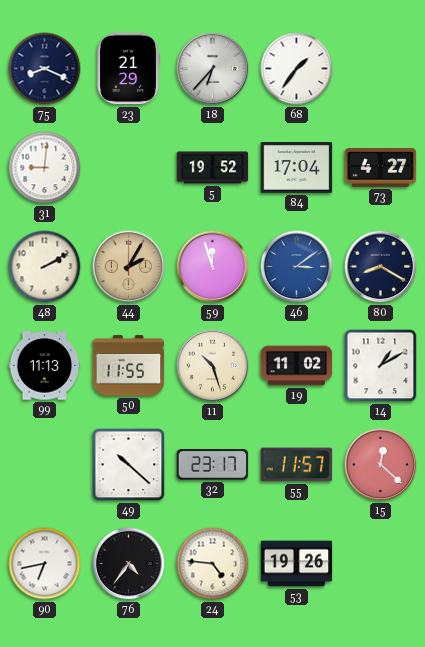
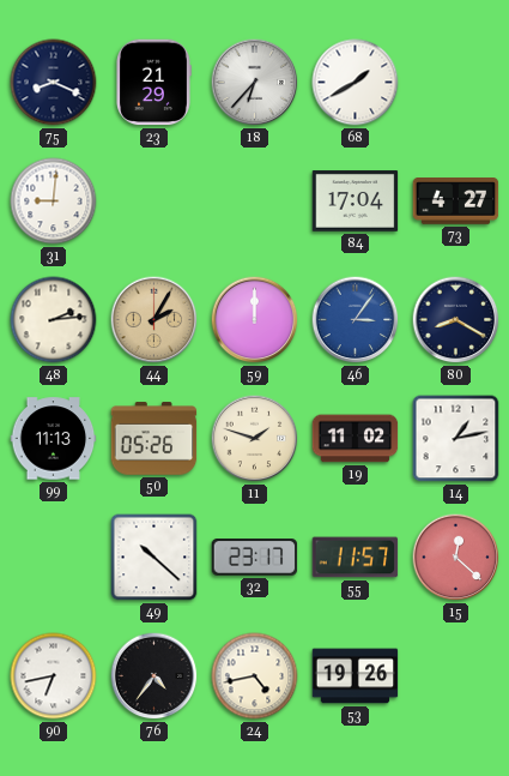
68: 1:36 -> 1:40
5: 19:52 -> none
48: 2:10 -> 2:14
59: 11:57 -> 12:00
46: 3:09 -> 3:06
50: 11:55 -> 05:26
11: 10:27 -> 1:48
14: 1:10 -> 1:13
24: 4:46 -> 4:43
